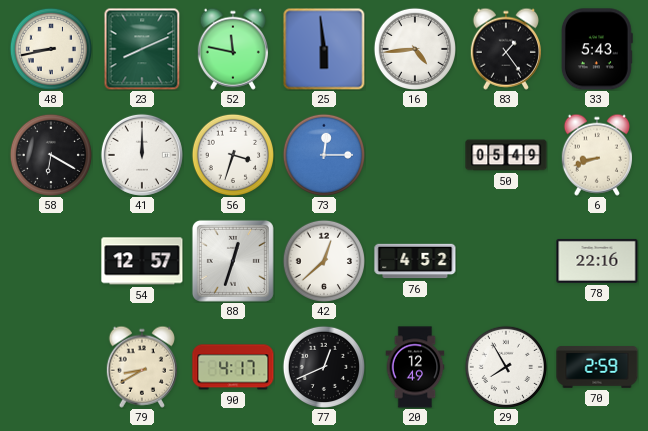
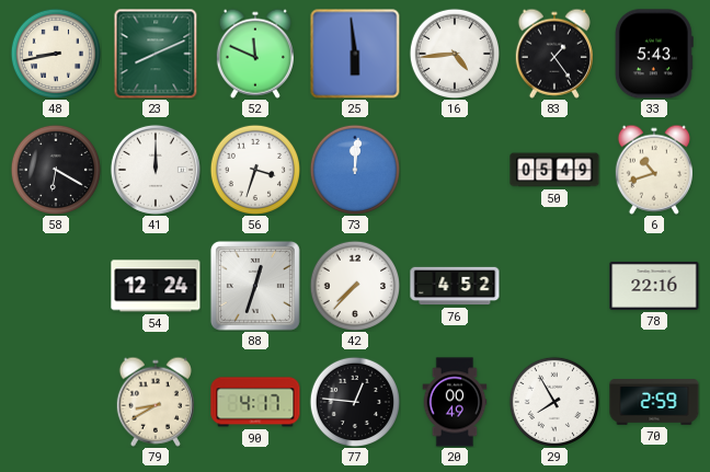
52: 11:47 -> 11:49
73: 12:15 -> 12:01
6: 8:42 -> 10:42
54: 12:57 -> 12:24
42: 12:38 -> 7:37
77: 12:41 -> 12:46
20: 12:49 -> 00:49
